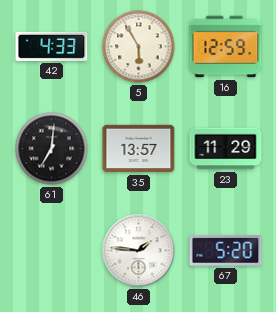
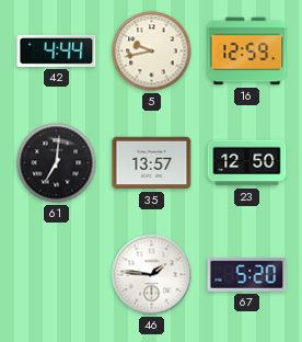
42: 4:33 -> 4:44
5: 5:55 -> 9:43
23: 11:29 -> 12:50
